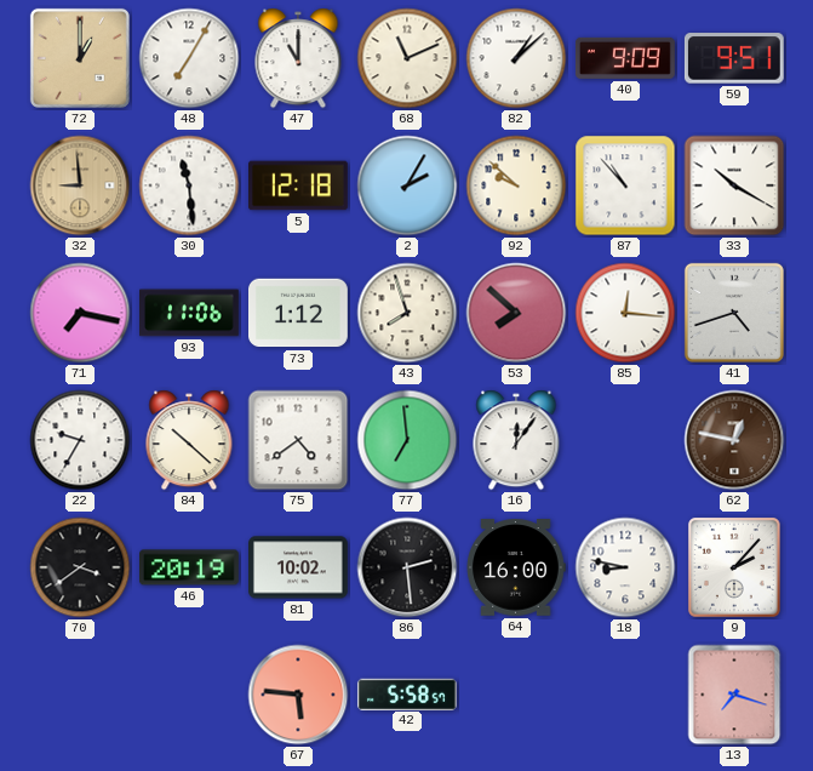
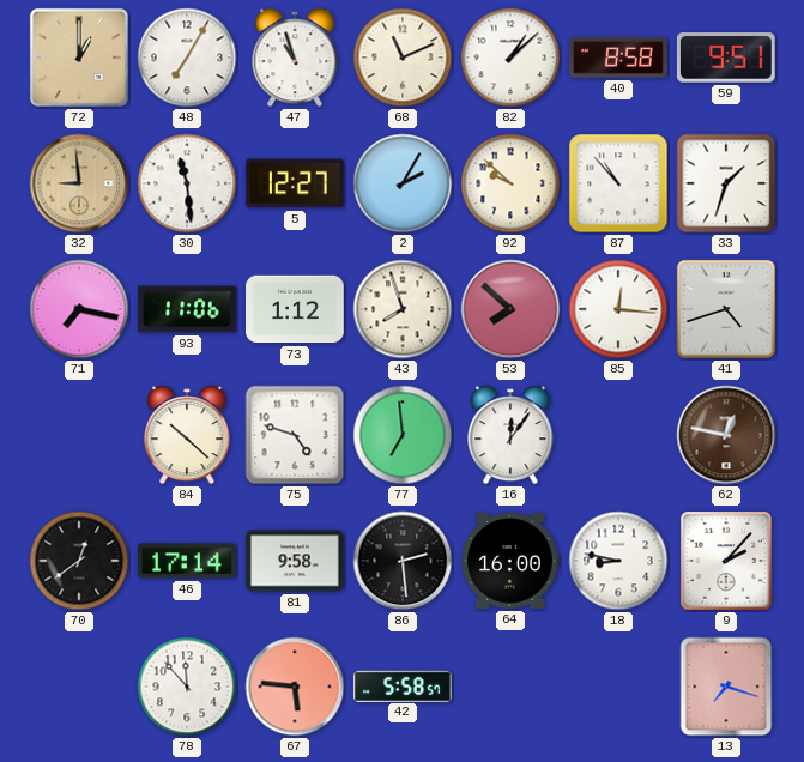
47: 11:00 -> 10:57
40: 9:09 -> 8:58
5: 12:18 -> 12:27
33: 10:20 -> 1:33
22: 9:35 -> none
75: 4:39 -> 4:48
70: 3:39 -> 12:39
46: 20:19 -> 17:14
81: 10:02 -> 9:58
78: none -> 11:53
